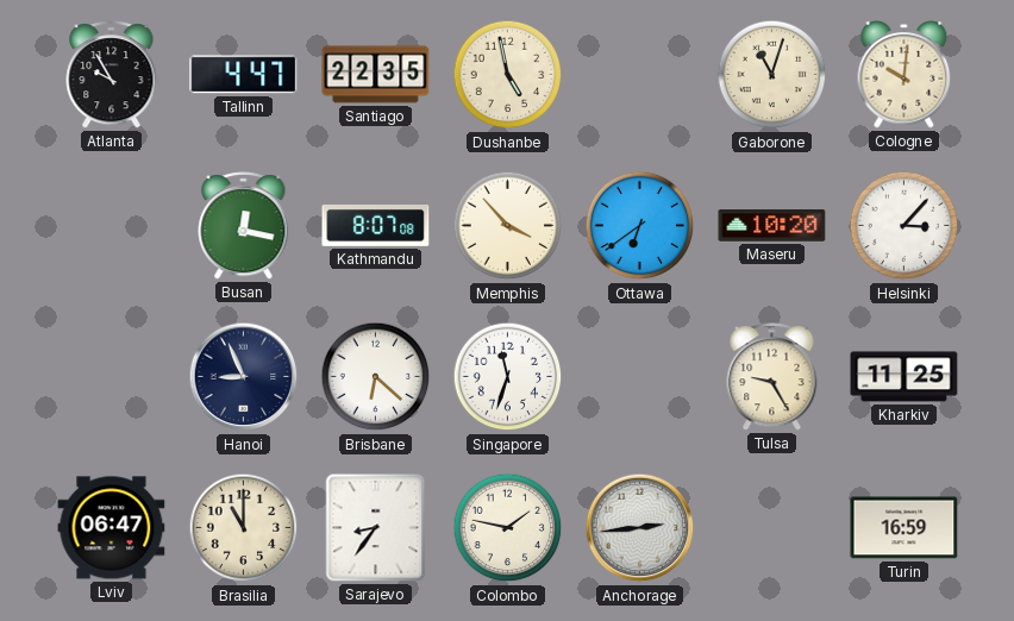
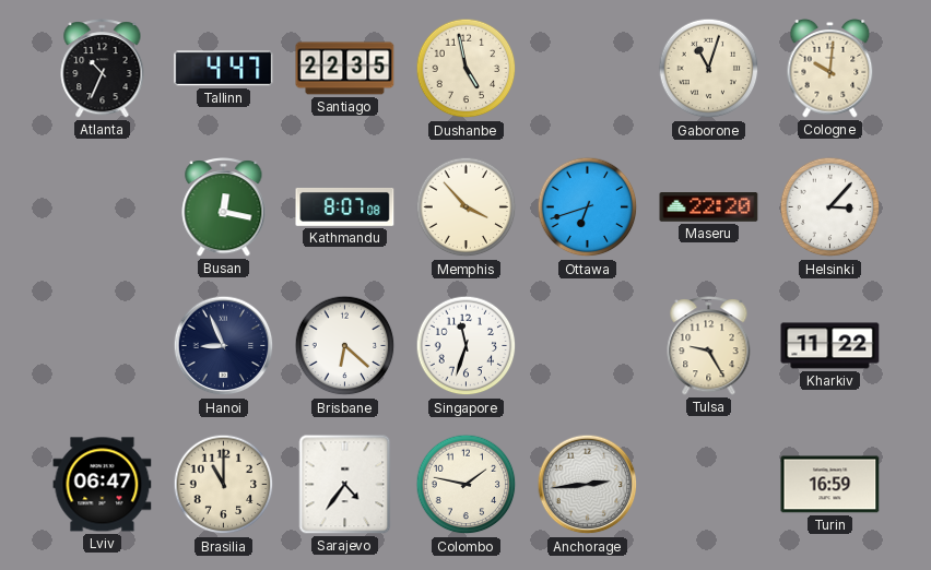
Atlanta: 9:55 -> 10:34
Ottawa: 6:39 -> 6:42
Maseru: 10:20 -> 22:20
Kharkiv: 11:25 -> 11:22
Sarajevo: 8:36 -> 4:36
